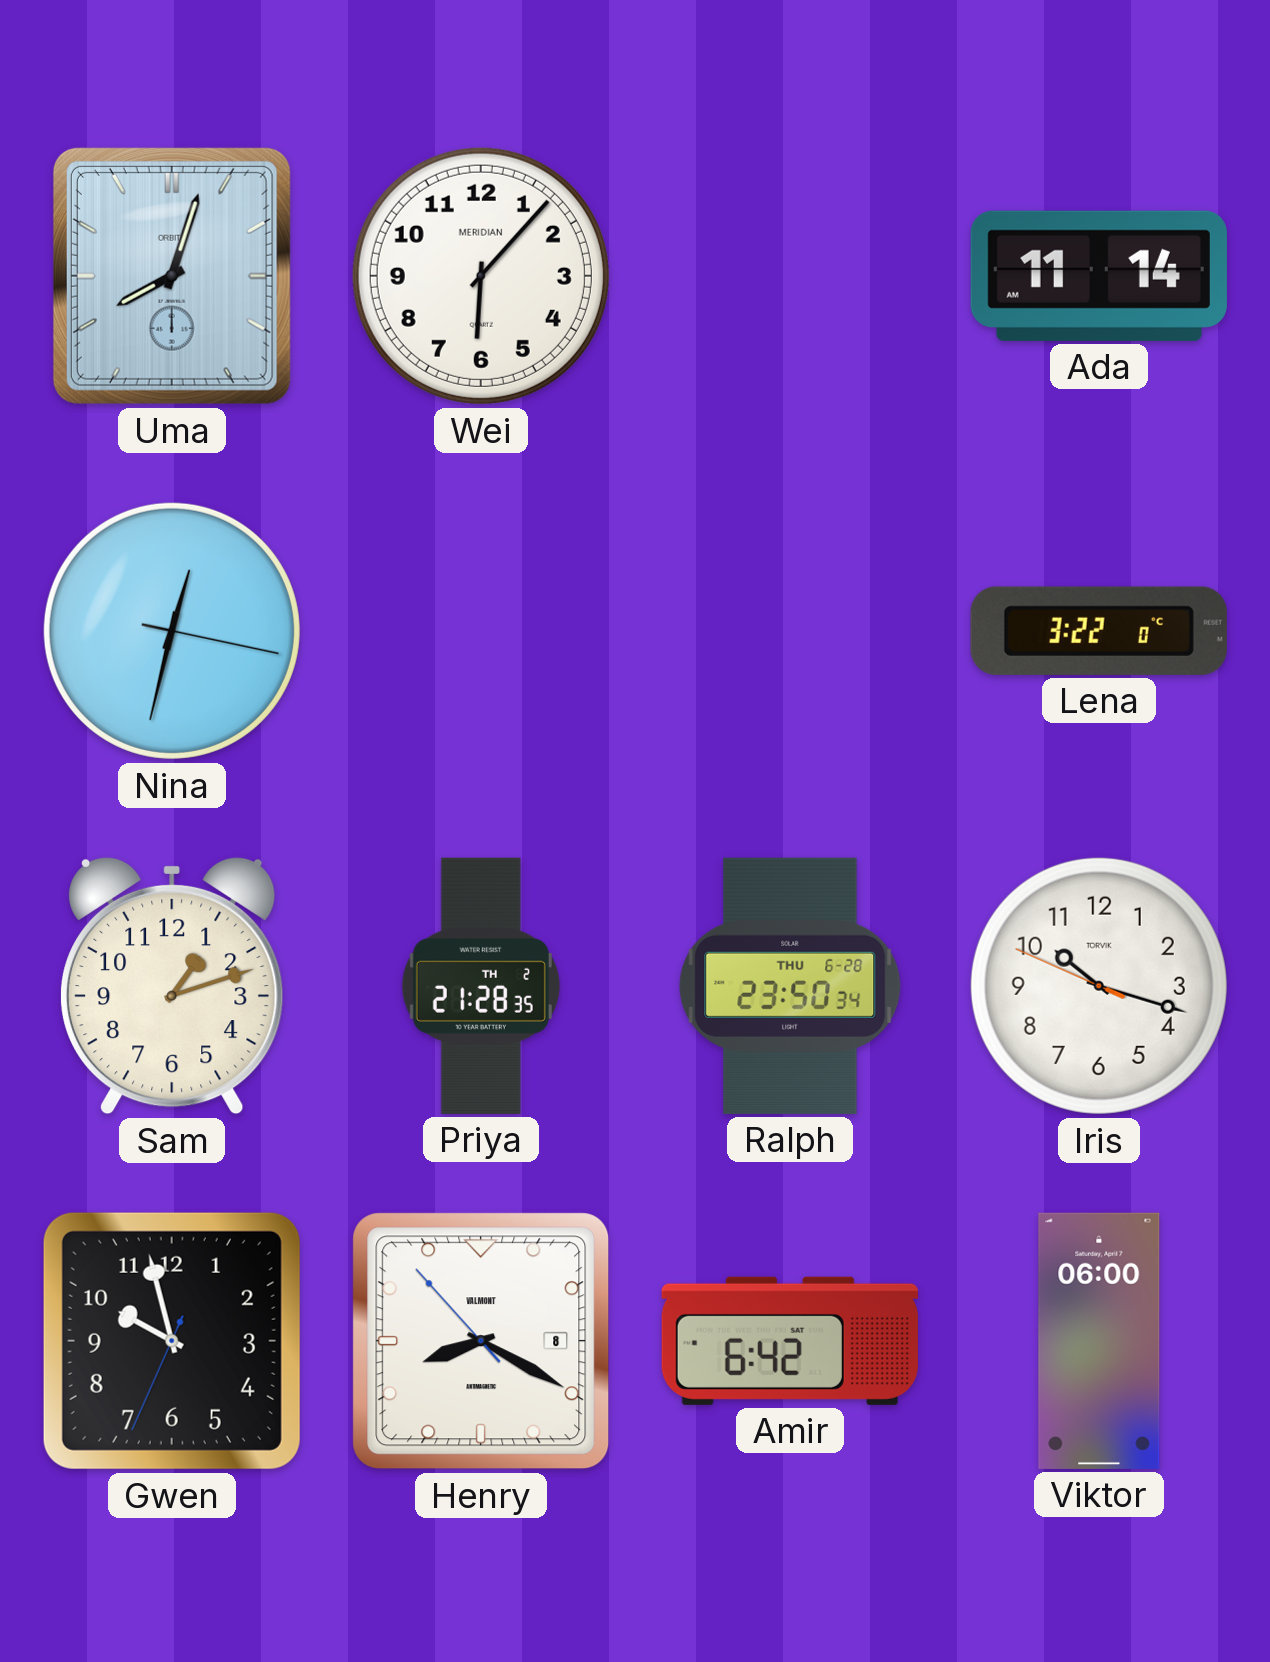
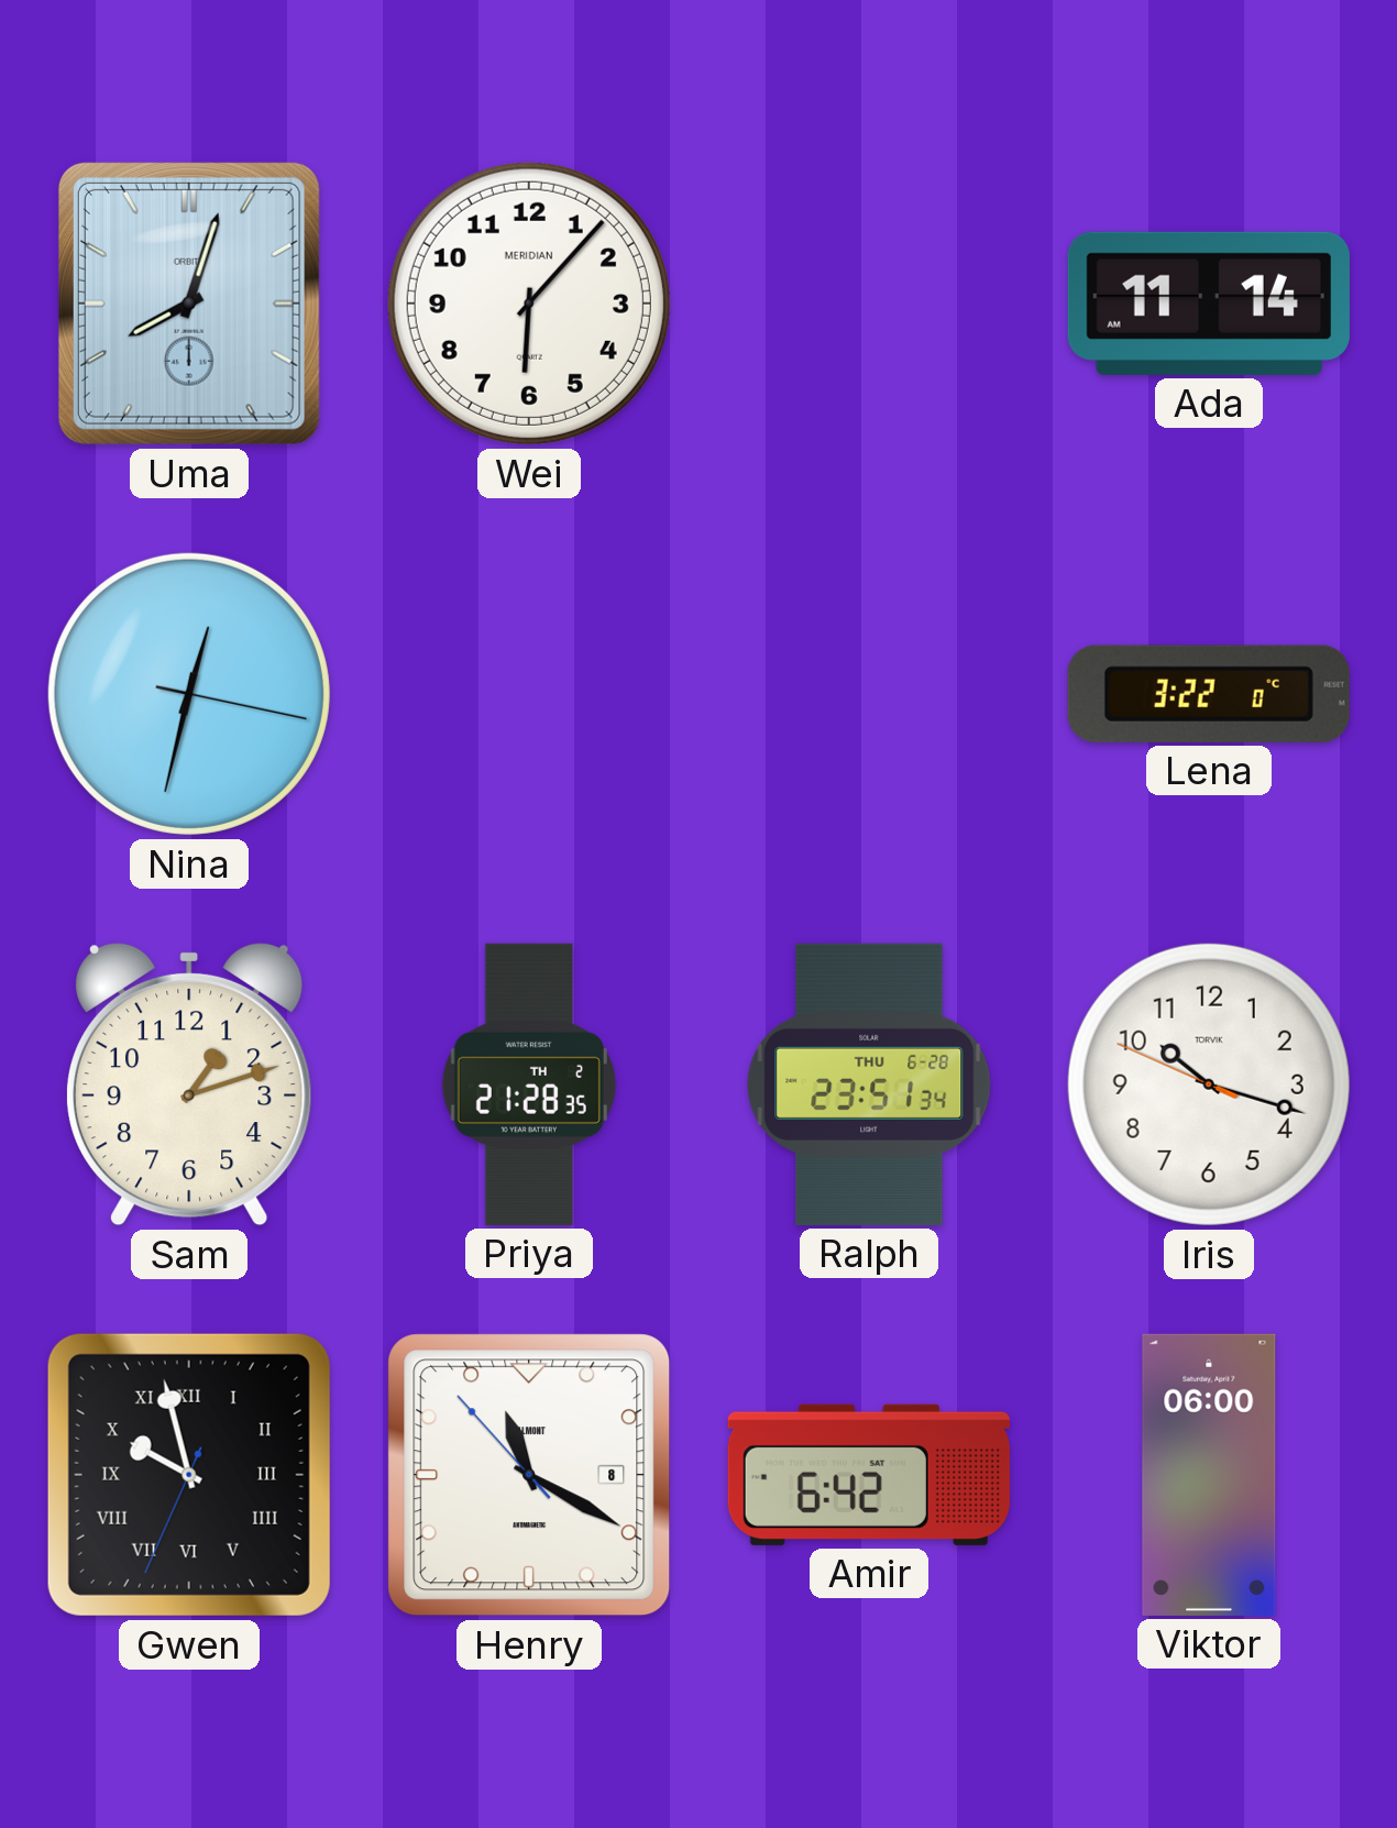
Ralph: 23:50 -> 23:51
Gwen numerals: Arabic -> Roman
Henry: 8:19 -> 11:19
